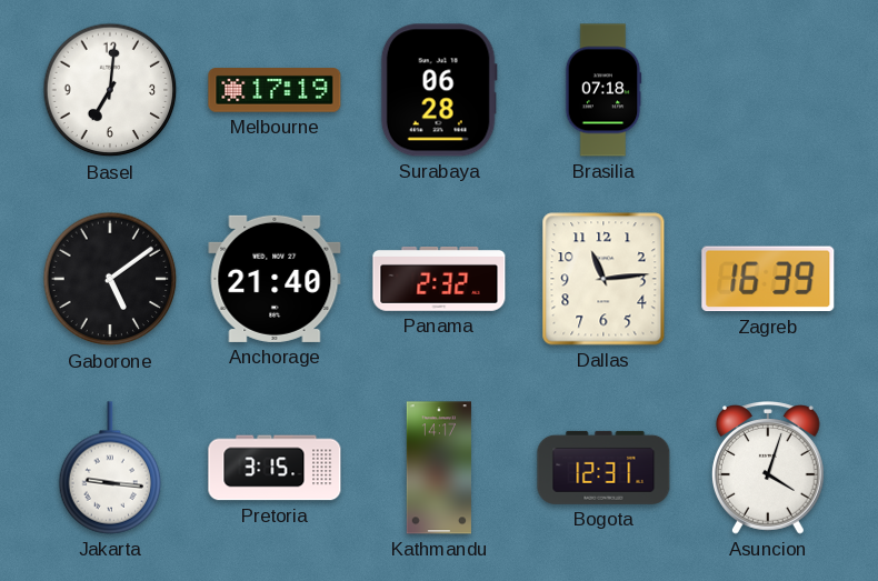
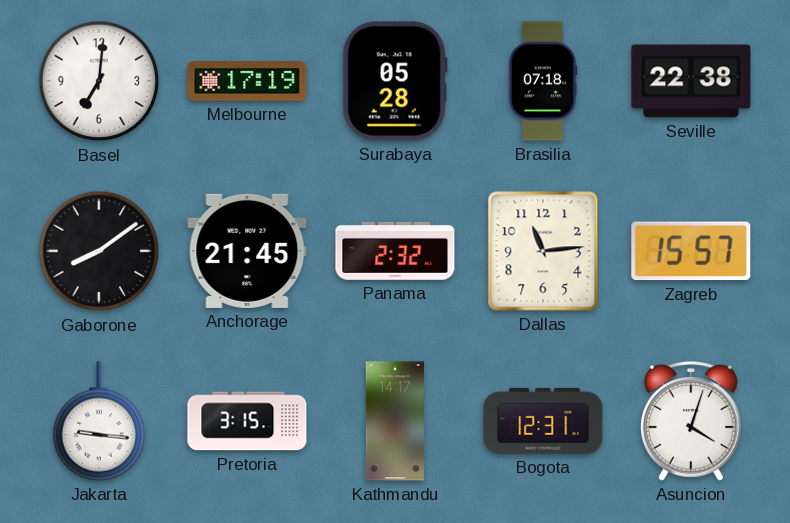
Surabaya: 06:28 -> 05:28
Seville: none -> 22:38
Gaborone: 5:09 -> 8:09
Anchorage: 21:40 -> 21:45
Zagreb: 16:39 -> 15:57
